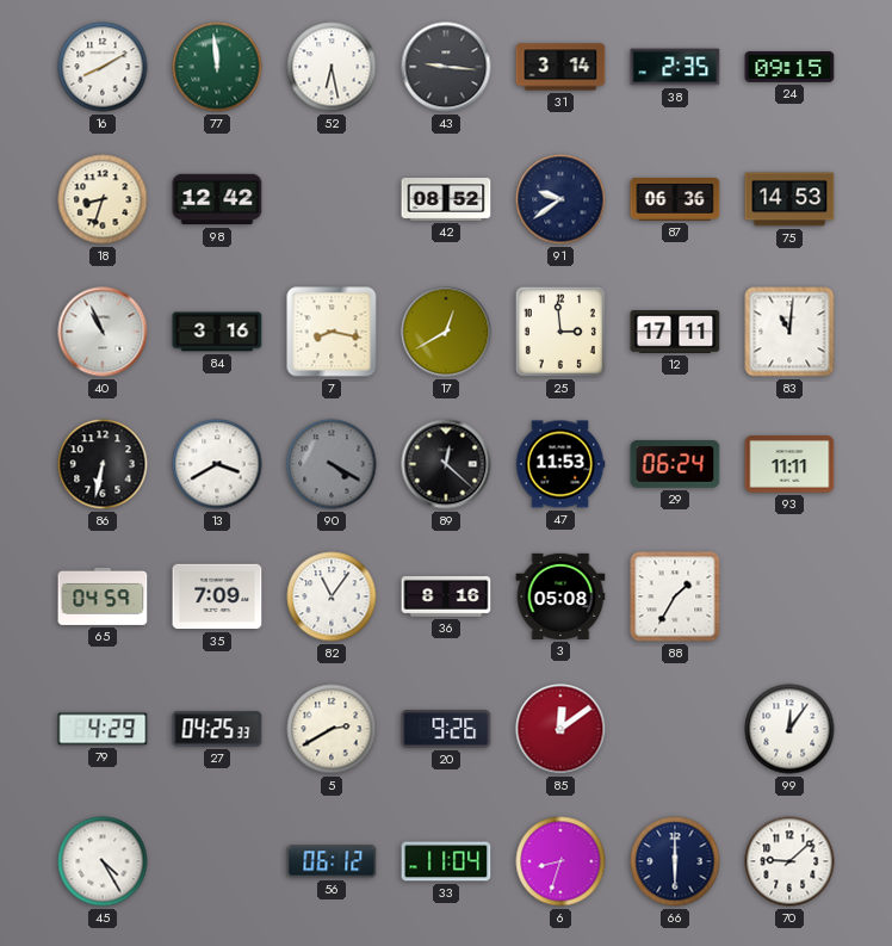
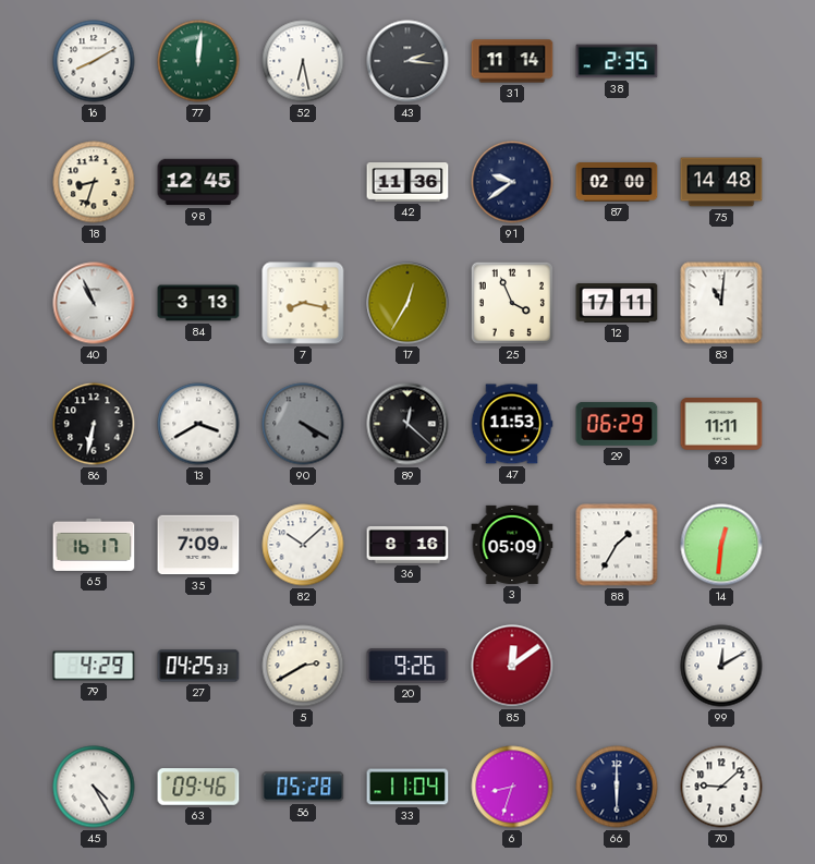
77: 11:59 -> 12:01
43: 9:16 -> 2:16
31: 3:14 -> 11:14
24: 09:15 -> none
98: 12:42 -> 12:45
42: 08:52 -> 11:36
87: 06:36 -> 02:00
75: 14:53 -> 14:48
84: 3:16 -> 3:13
17: 12:40 -> 12:35
25: 2:59 -> 3:56
29: 06:24 -> 06:29
65: 04:59 -> 16:17
82: 11:06 -> 10:08
3: 05:08 -> 05:09
14: none -> 12:31
99: 12:06 -> 12:10
63: none -> 09:46
56: 06:12 -> 05:28
